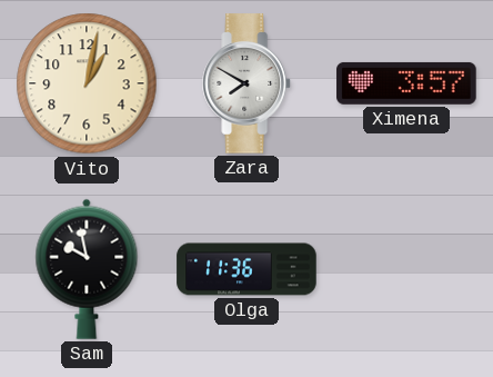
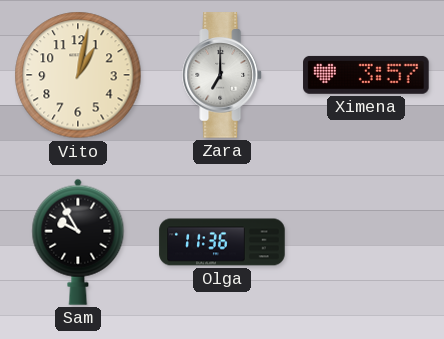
Zara: 7:50 -> 7:00
Sam: 9:58 -> 9:55
